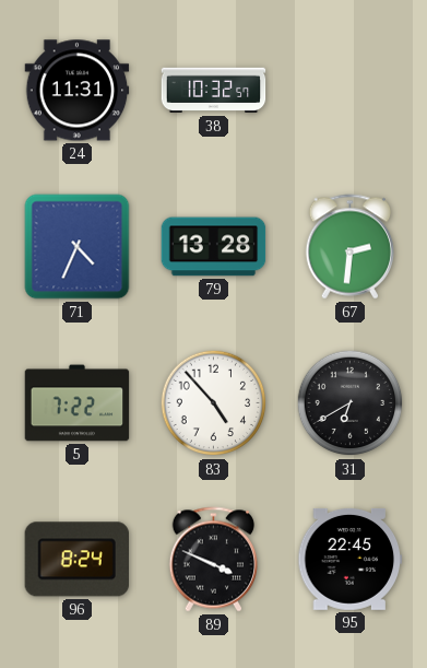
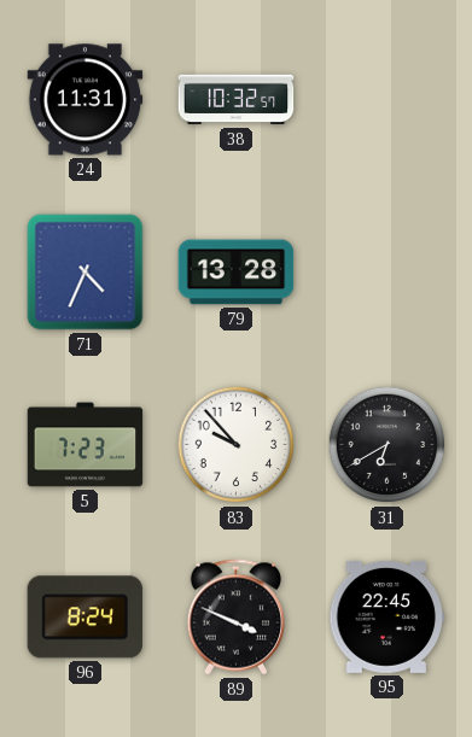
67: 2:31 -> none
5: 7:22 -> 7:23
83: 4:53 -> 9:53
